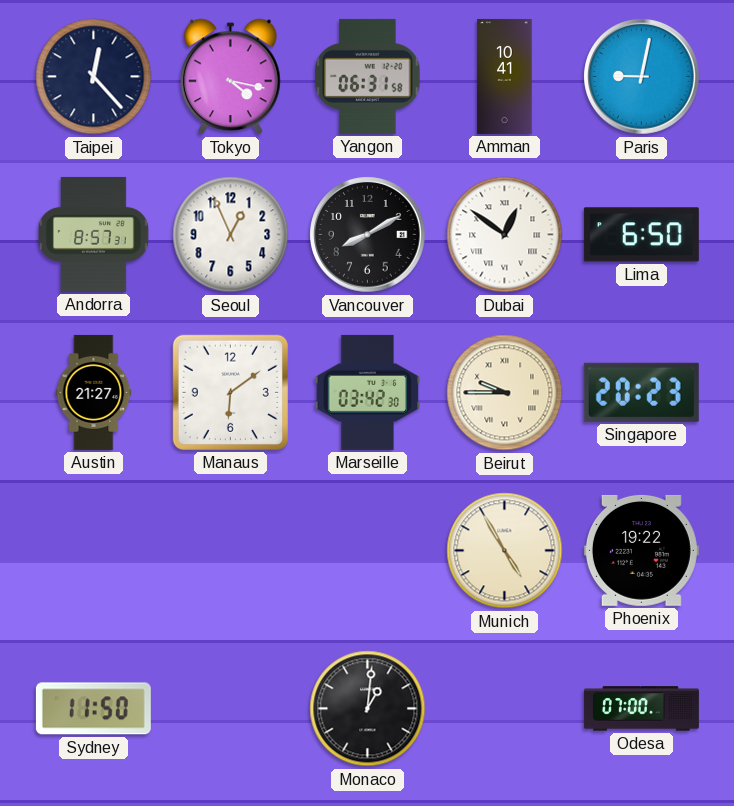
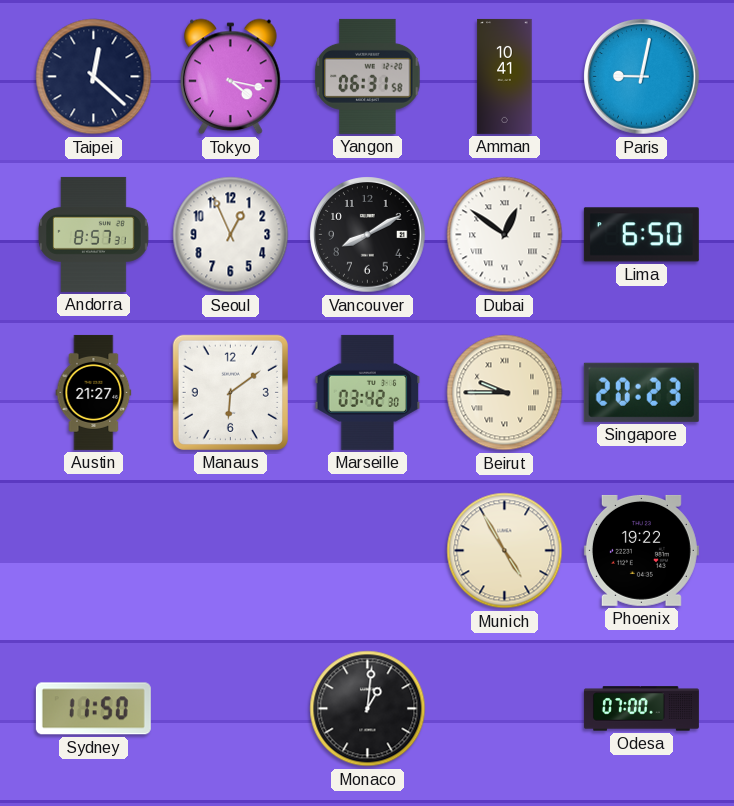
Taipei: 12:23 -> 12:22
